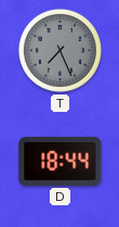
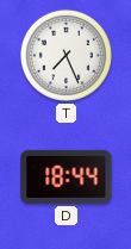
T dial: grey -> white
